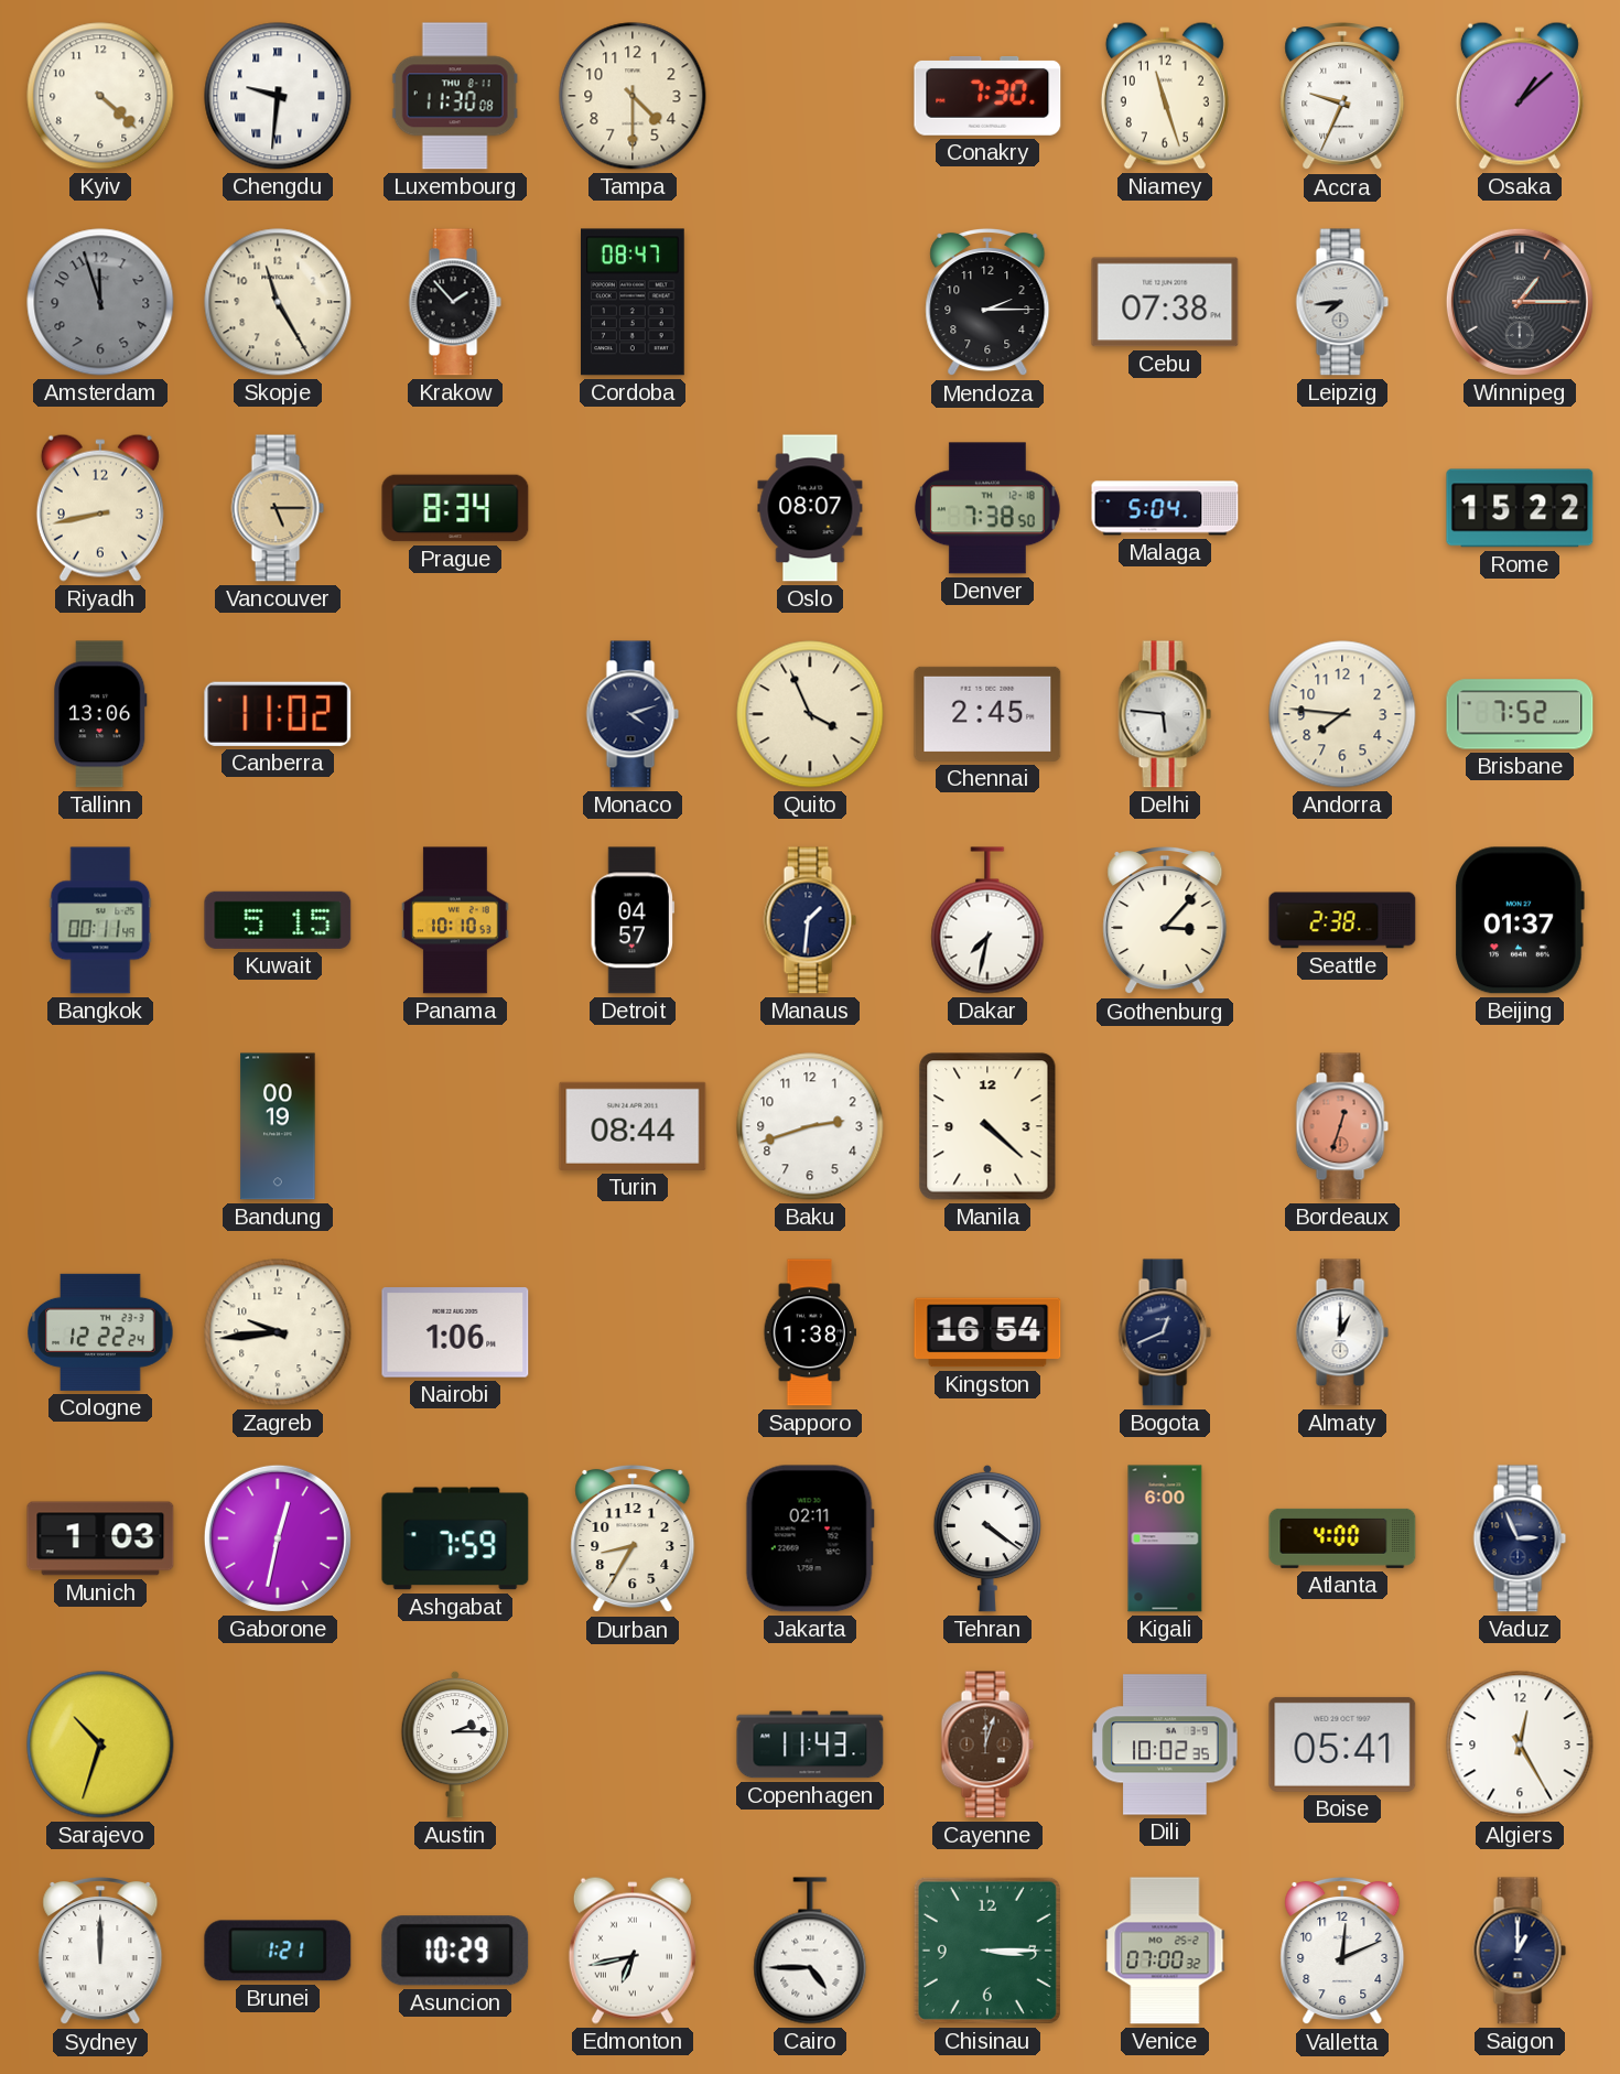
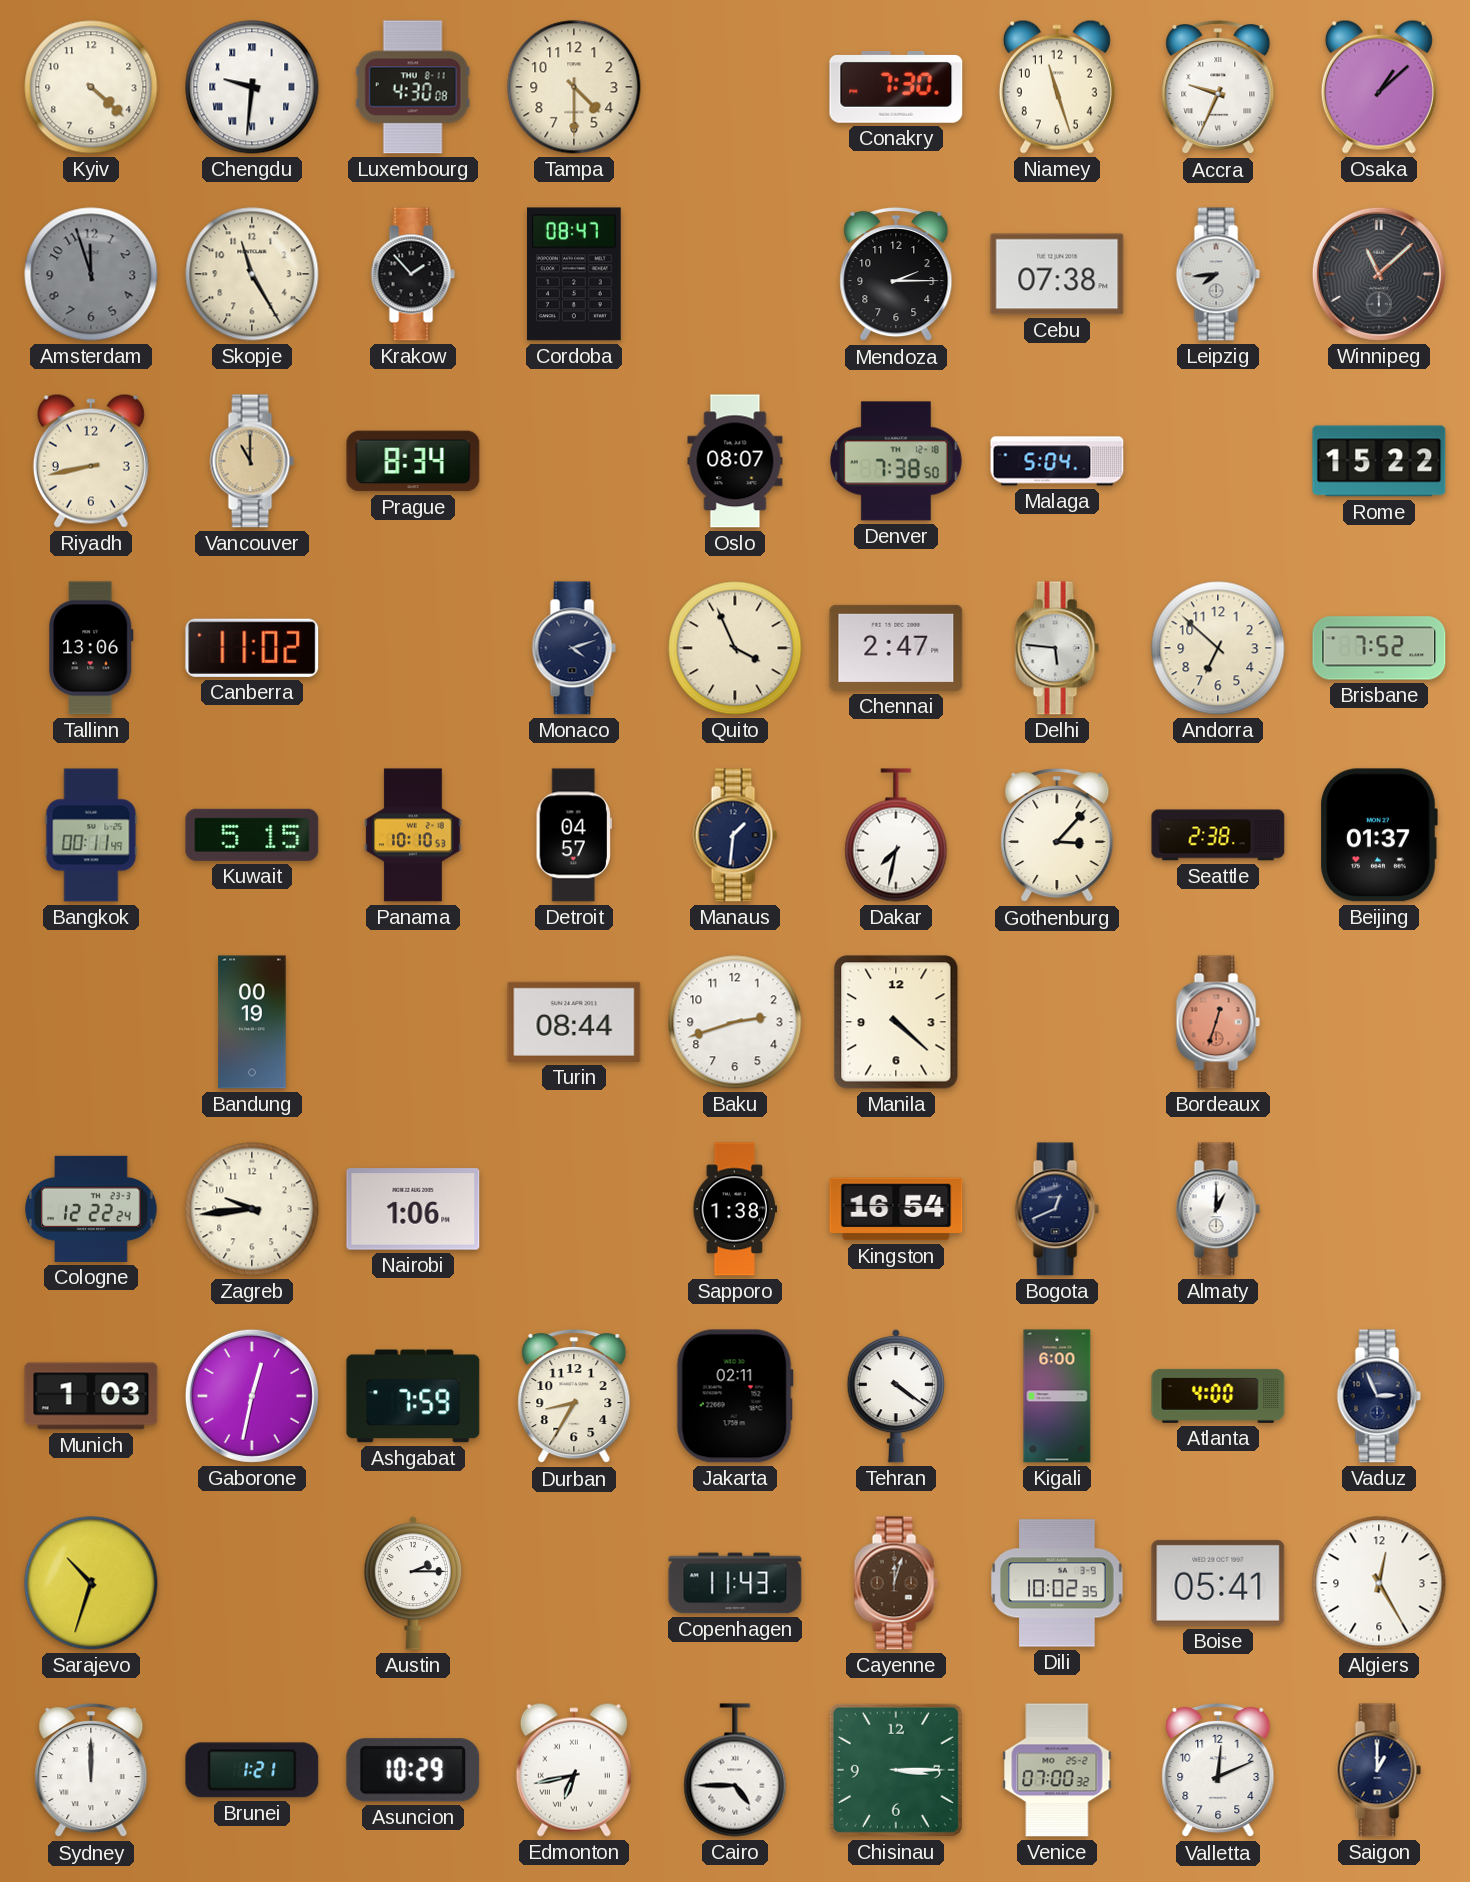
Luxembourg: 11:30 -> 4:30
Winnipeg: 1:15 -> 11:08
Vancouver: 5:15 -> 11:00
Chennai: 2:45 -> 2:47
Andorra: 7:46 -> 6:52
